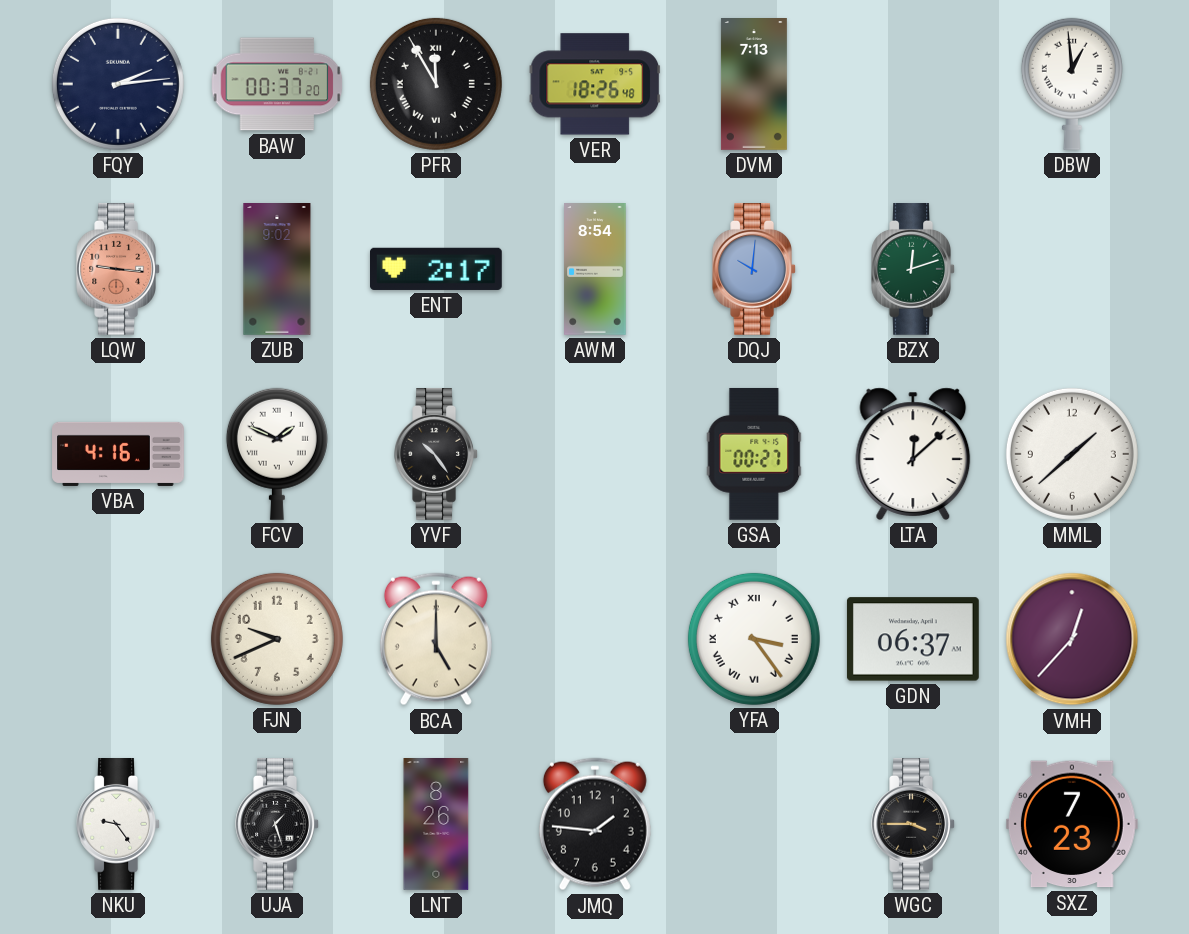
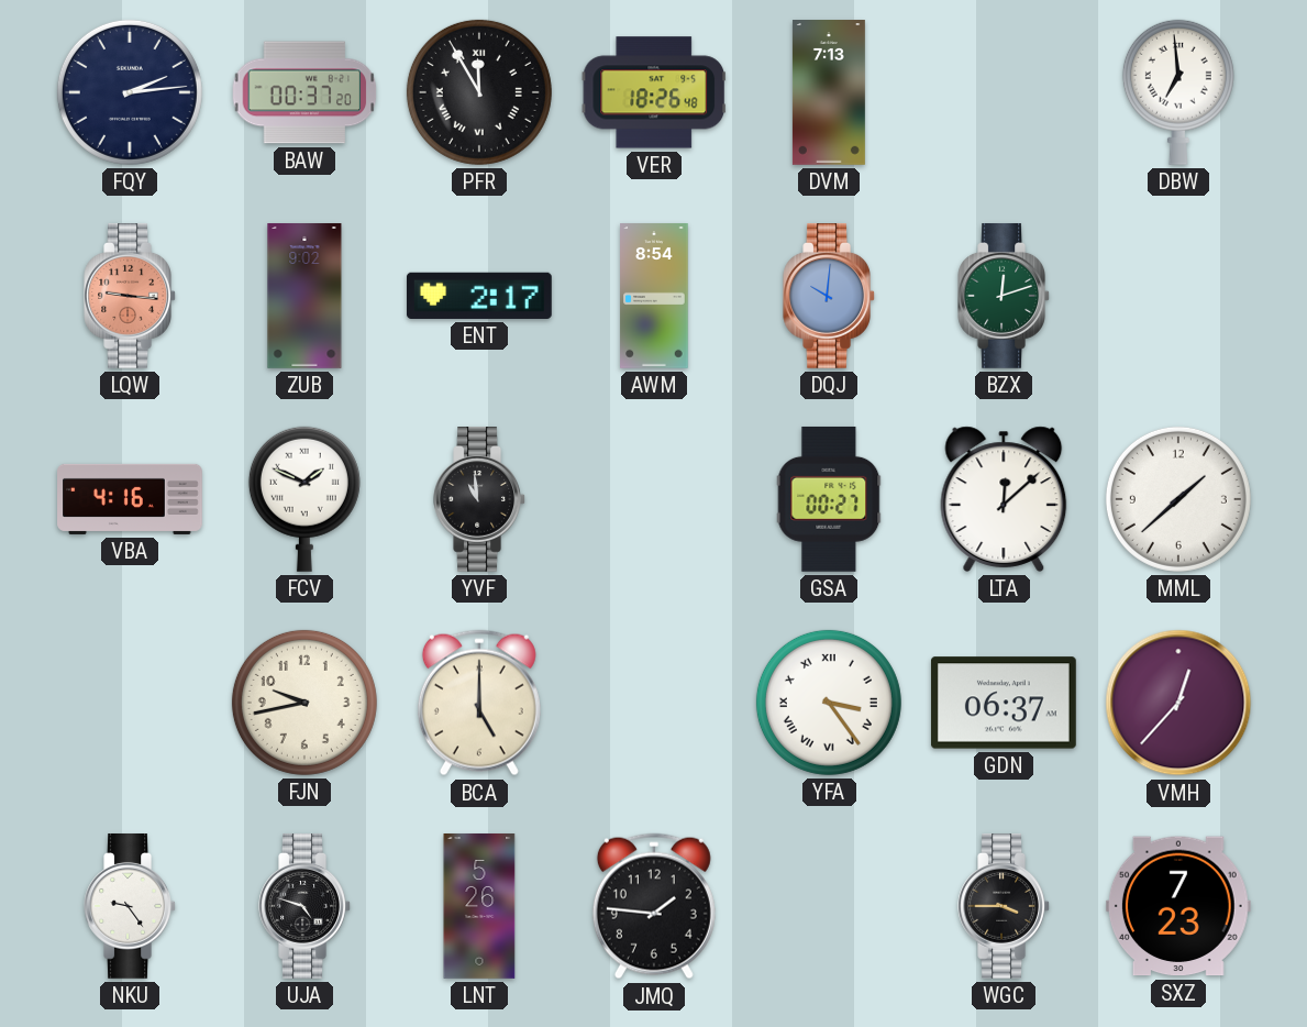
DBW: 12:59 -> 6:59
YVF: 10:24 -> 10:59
FJN: 9:41 -> 9:43
UJA: 1:27 -> 4:48
LNT: 8:26 -> 5:26
